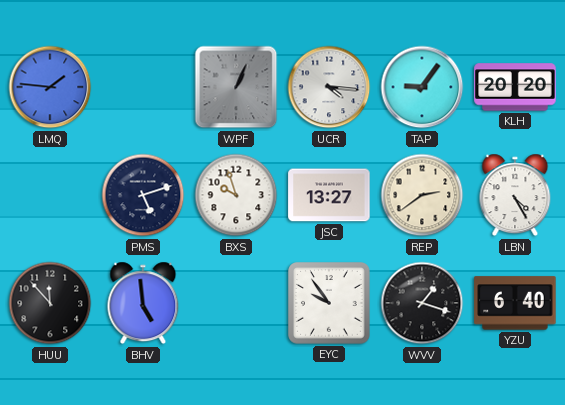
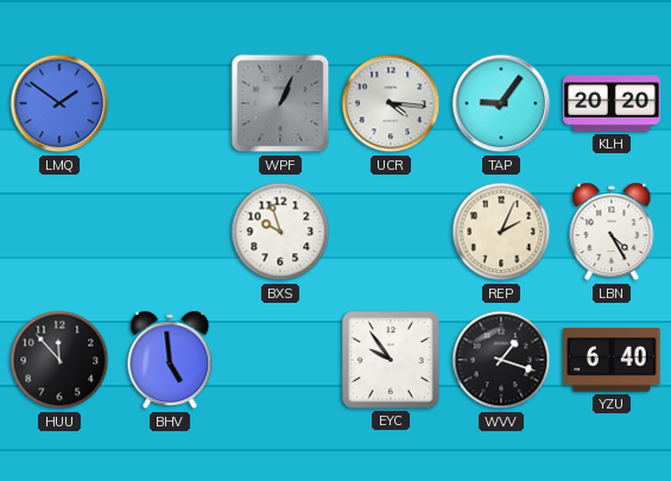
LMQ: 1:46 -> 1:51
PMS: 5:12 -> none
JSC: 13:27 -> none
REP: 2:39 -> 2:04
